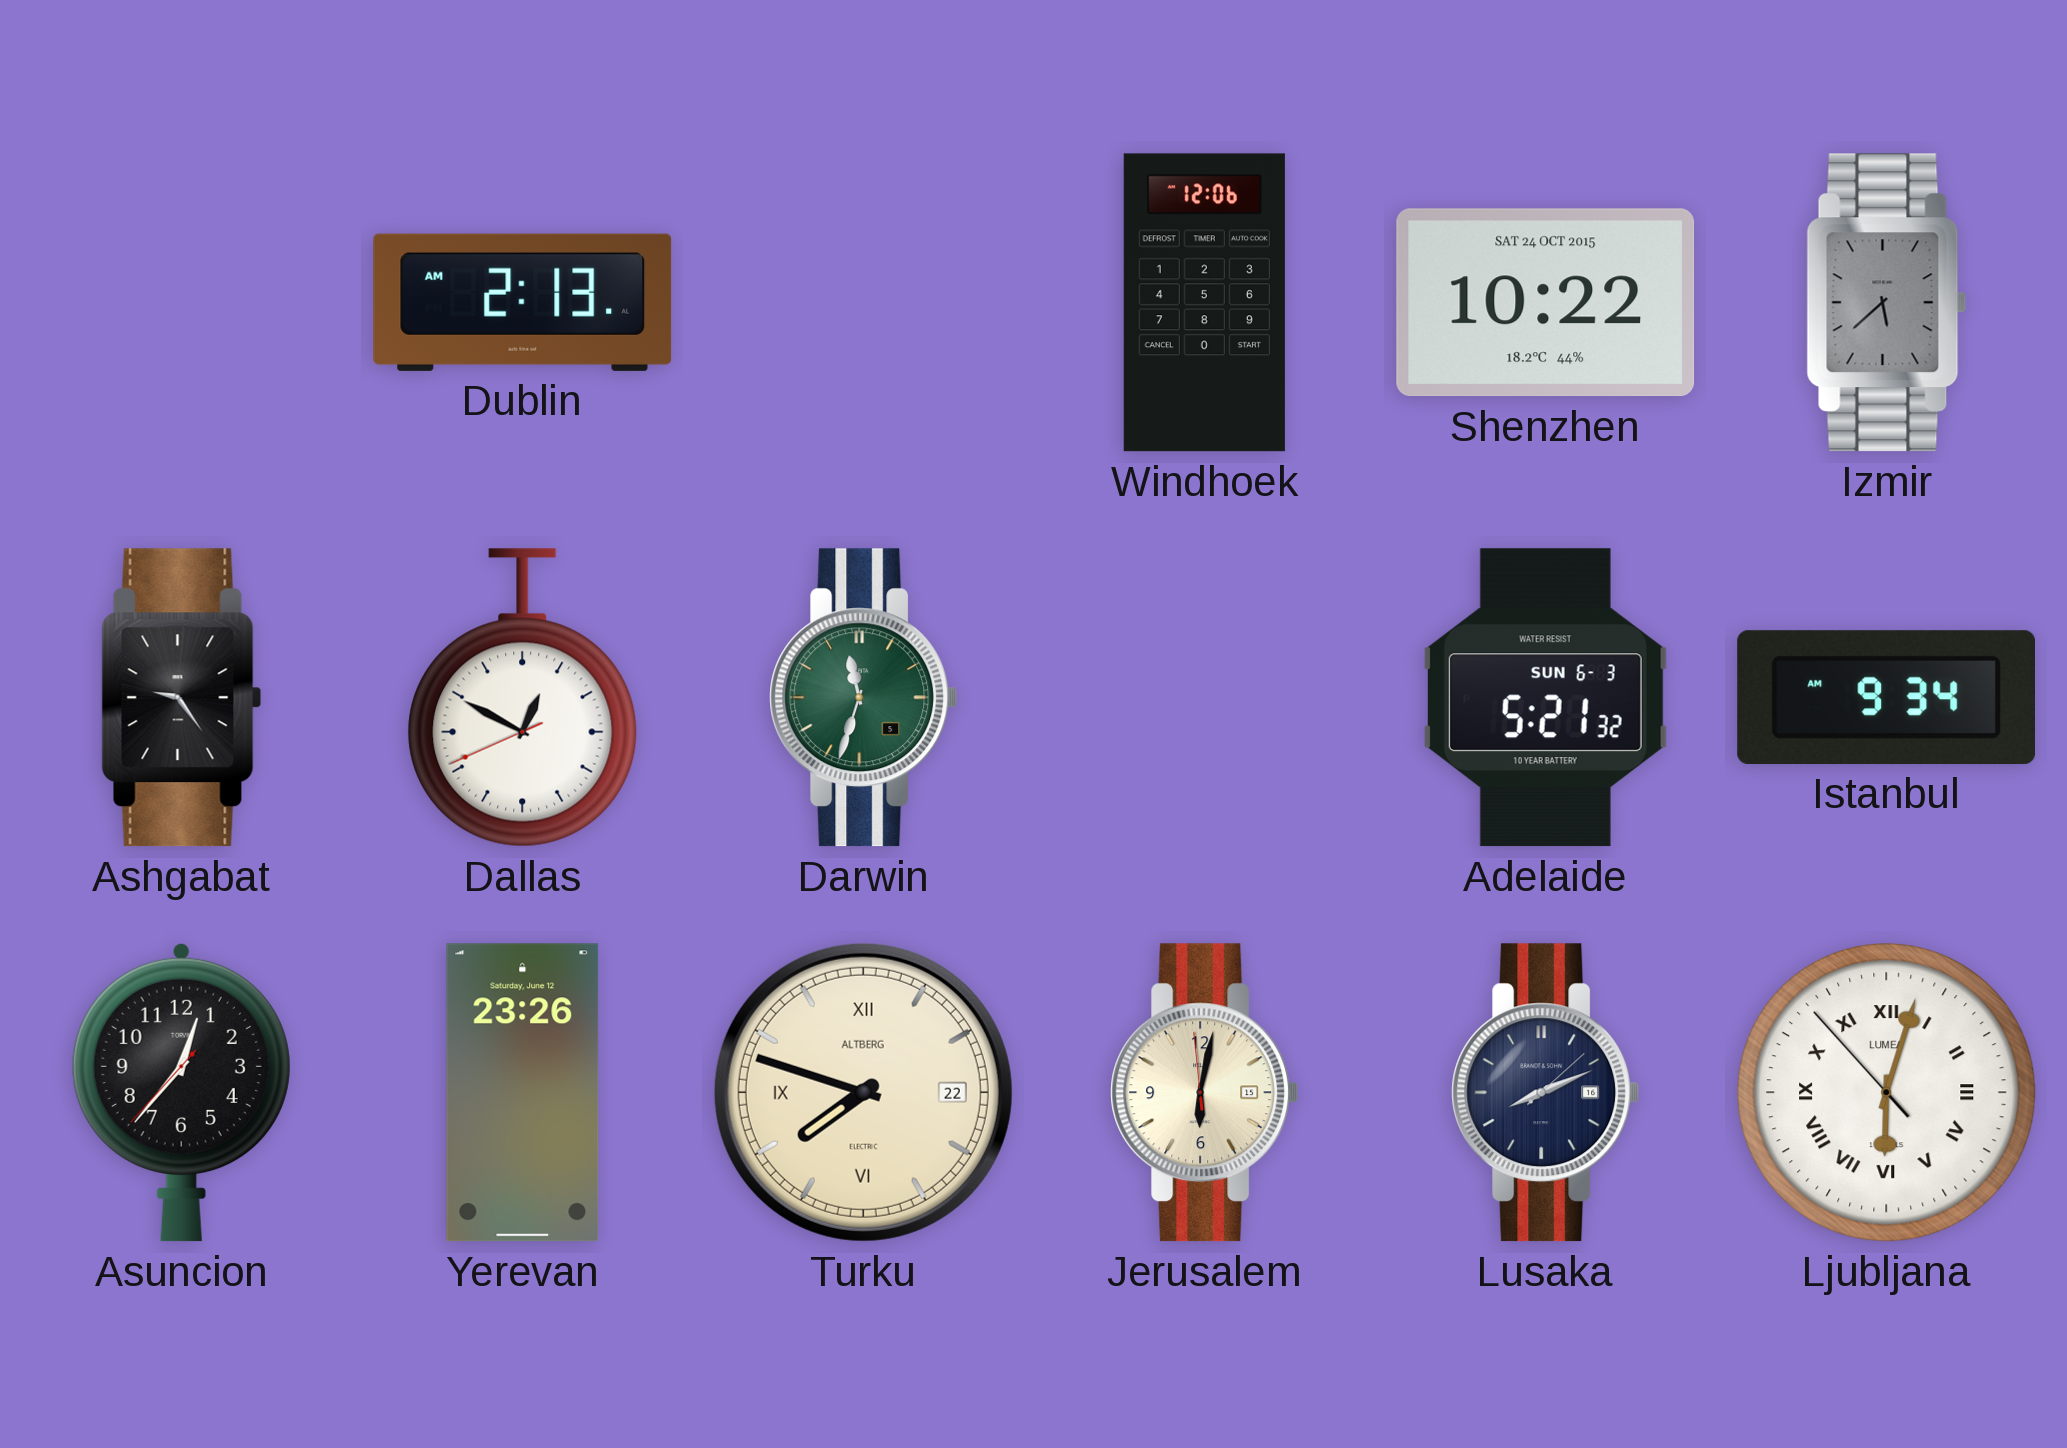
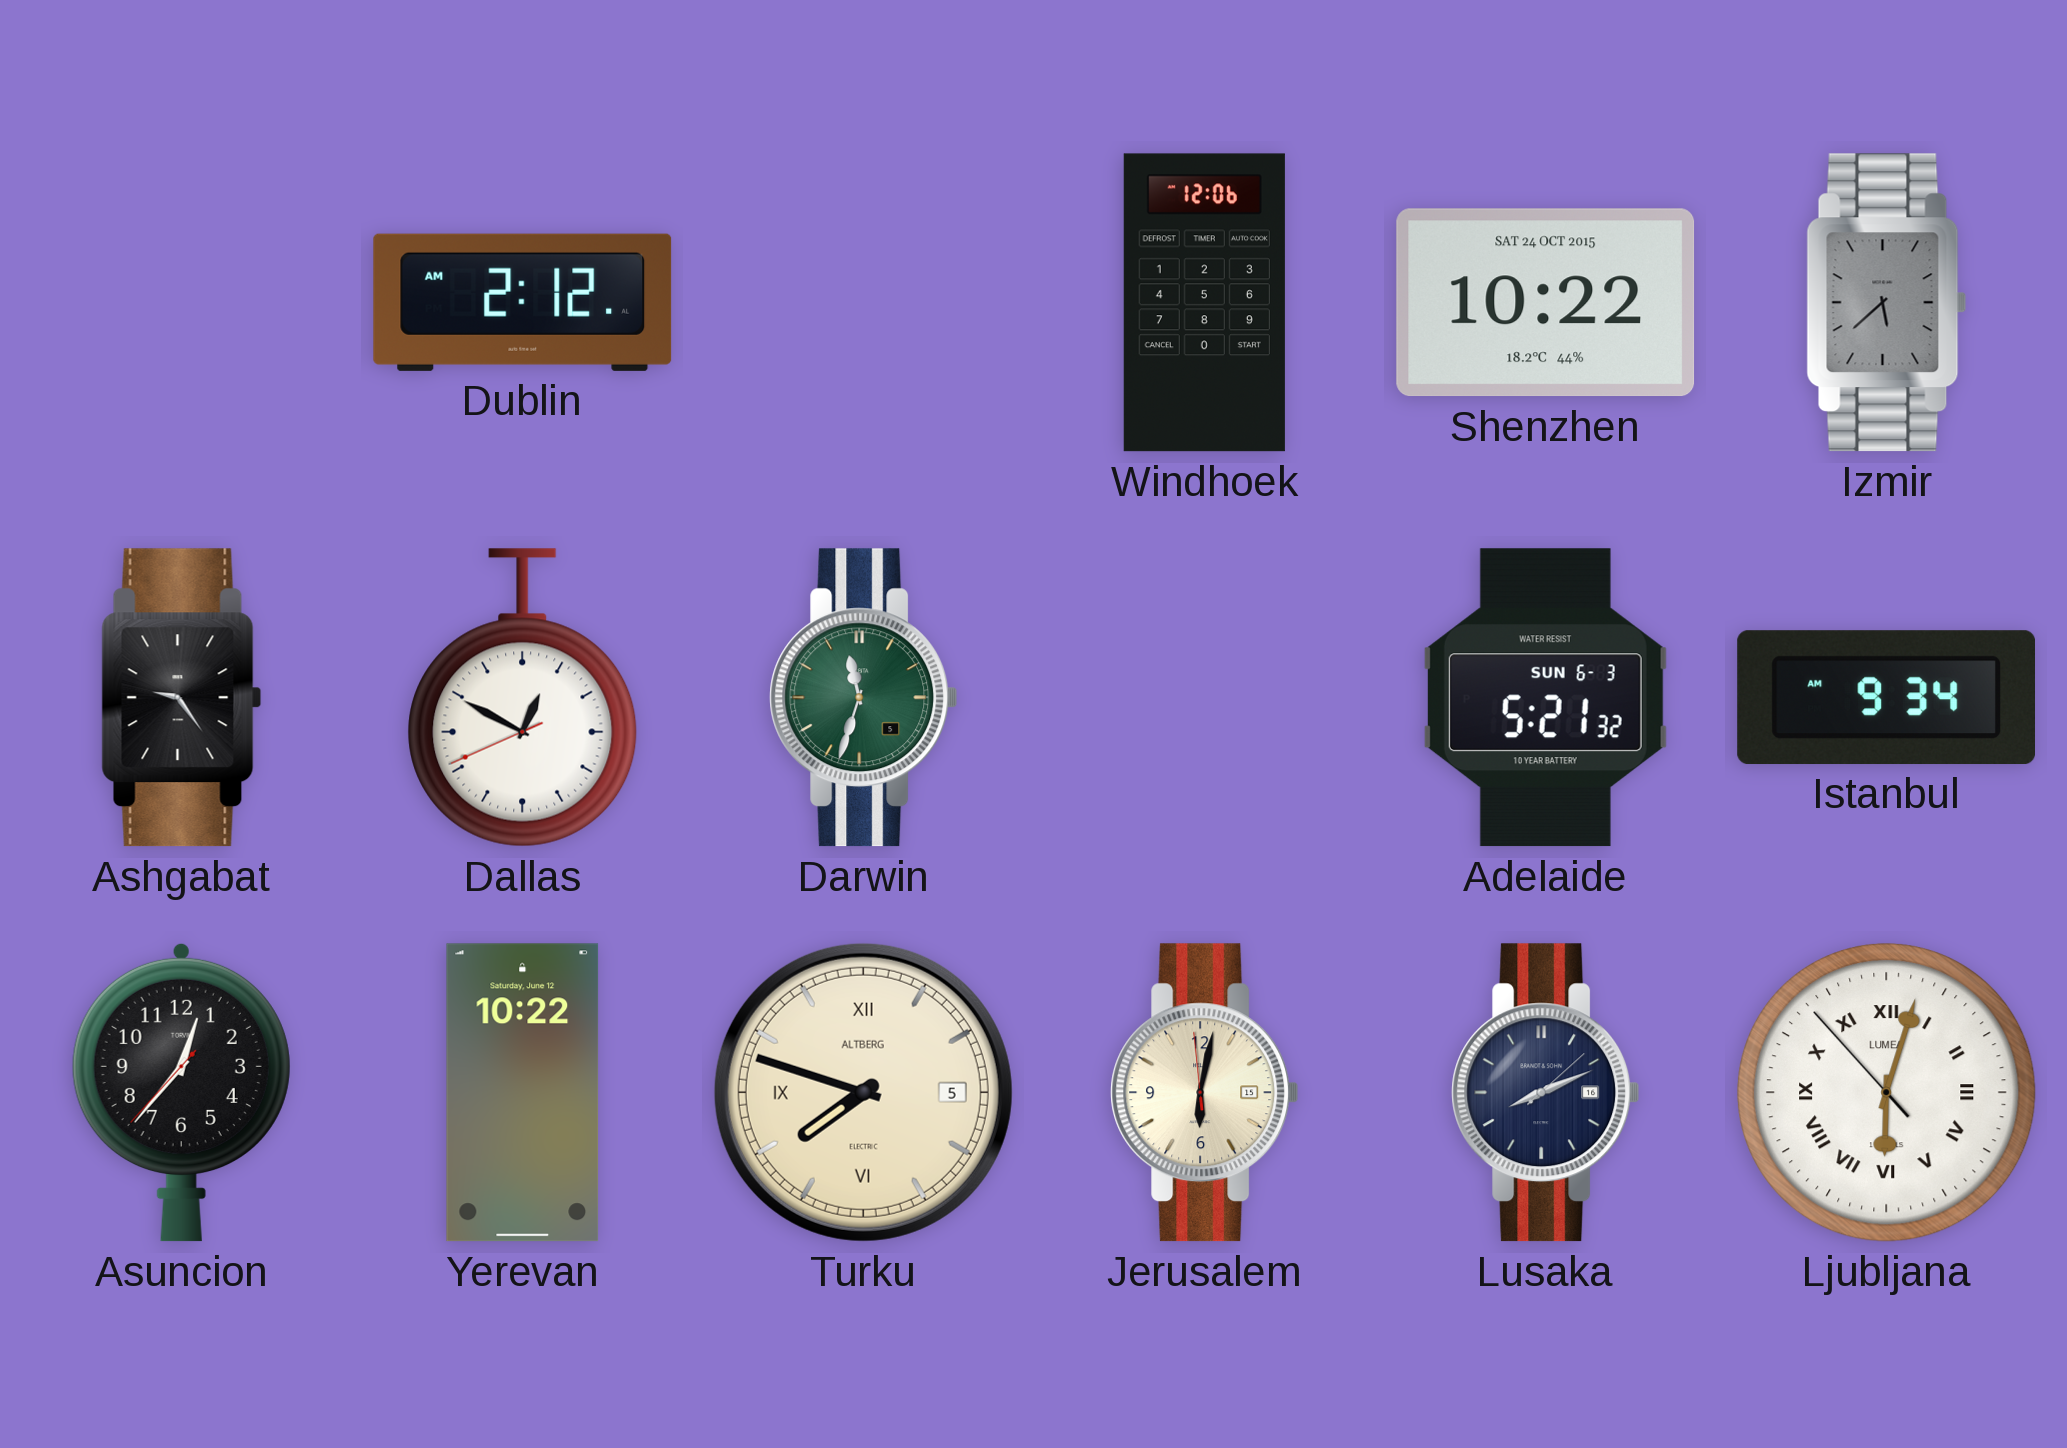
Dublin: 2:13 -> 2:12
Yerevan: 23:26 -> 10:22
Turku date: 22 -> 5
